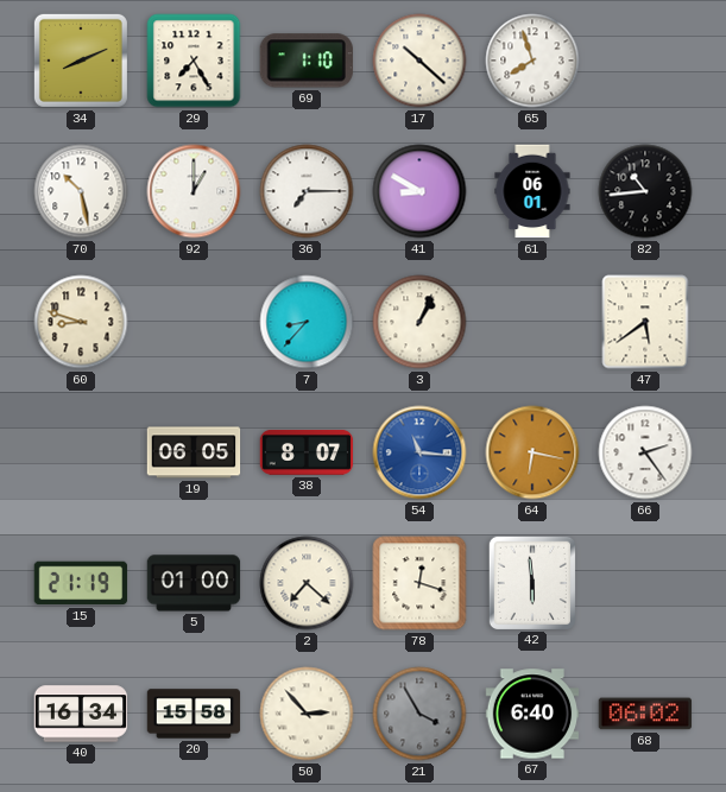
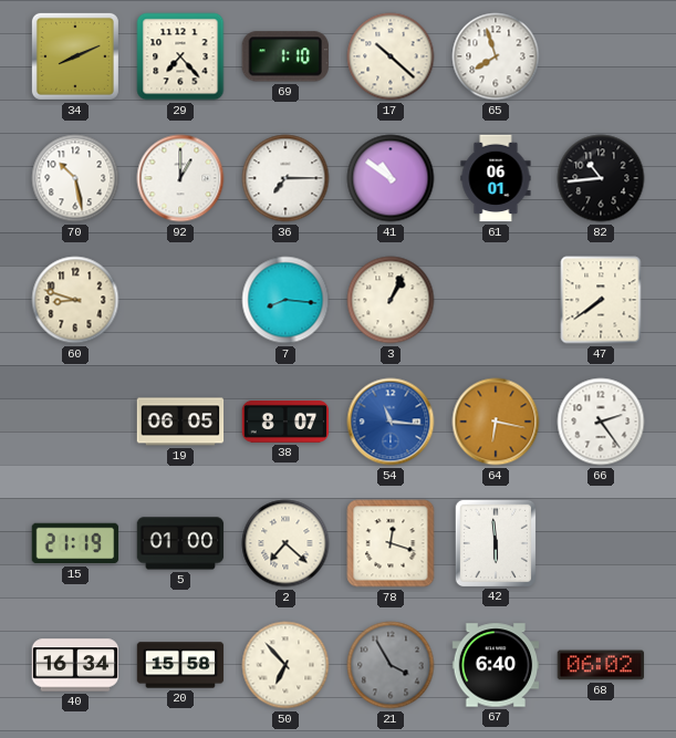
29: 7:25 -> 7:23
41: 8:50 -> 10:51
7: 8:37 -> 8:16
47: 5:39 -> 7:39
50: 2:53 -> 6:53
